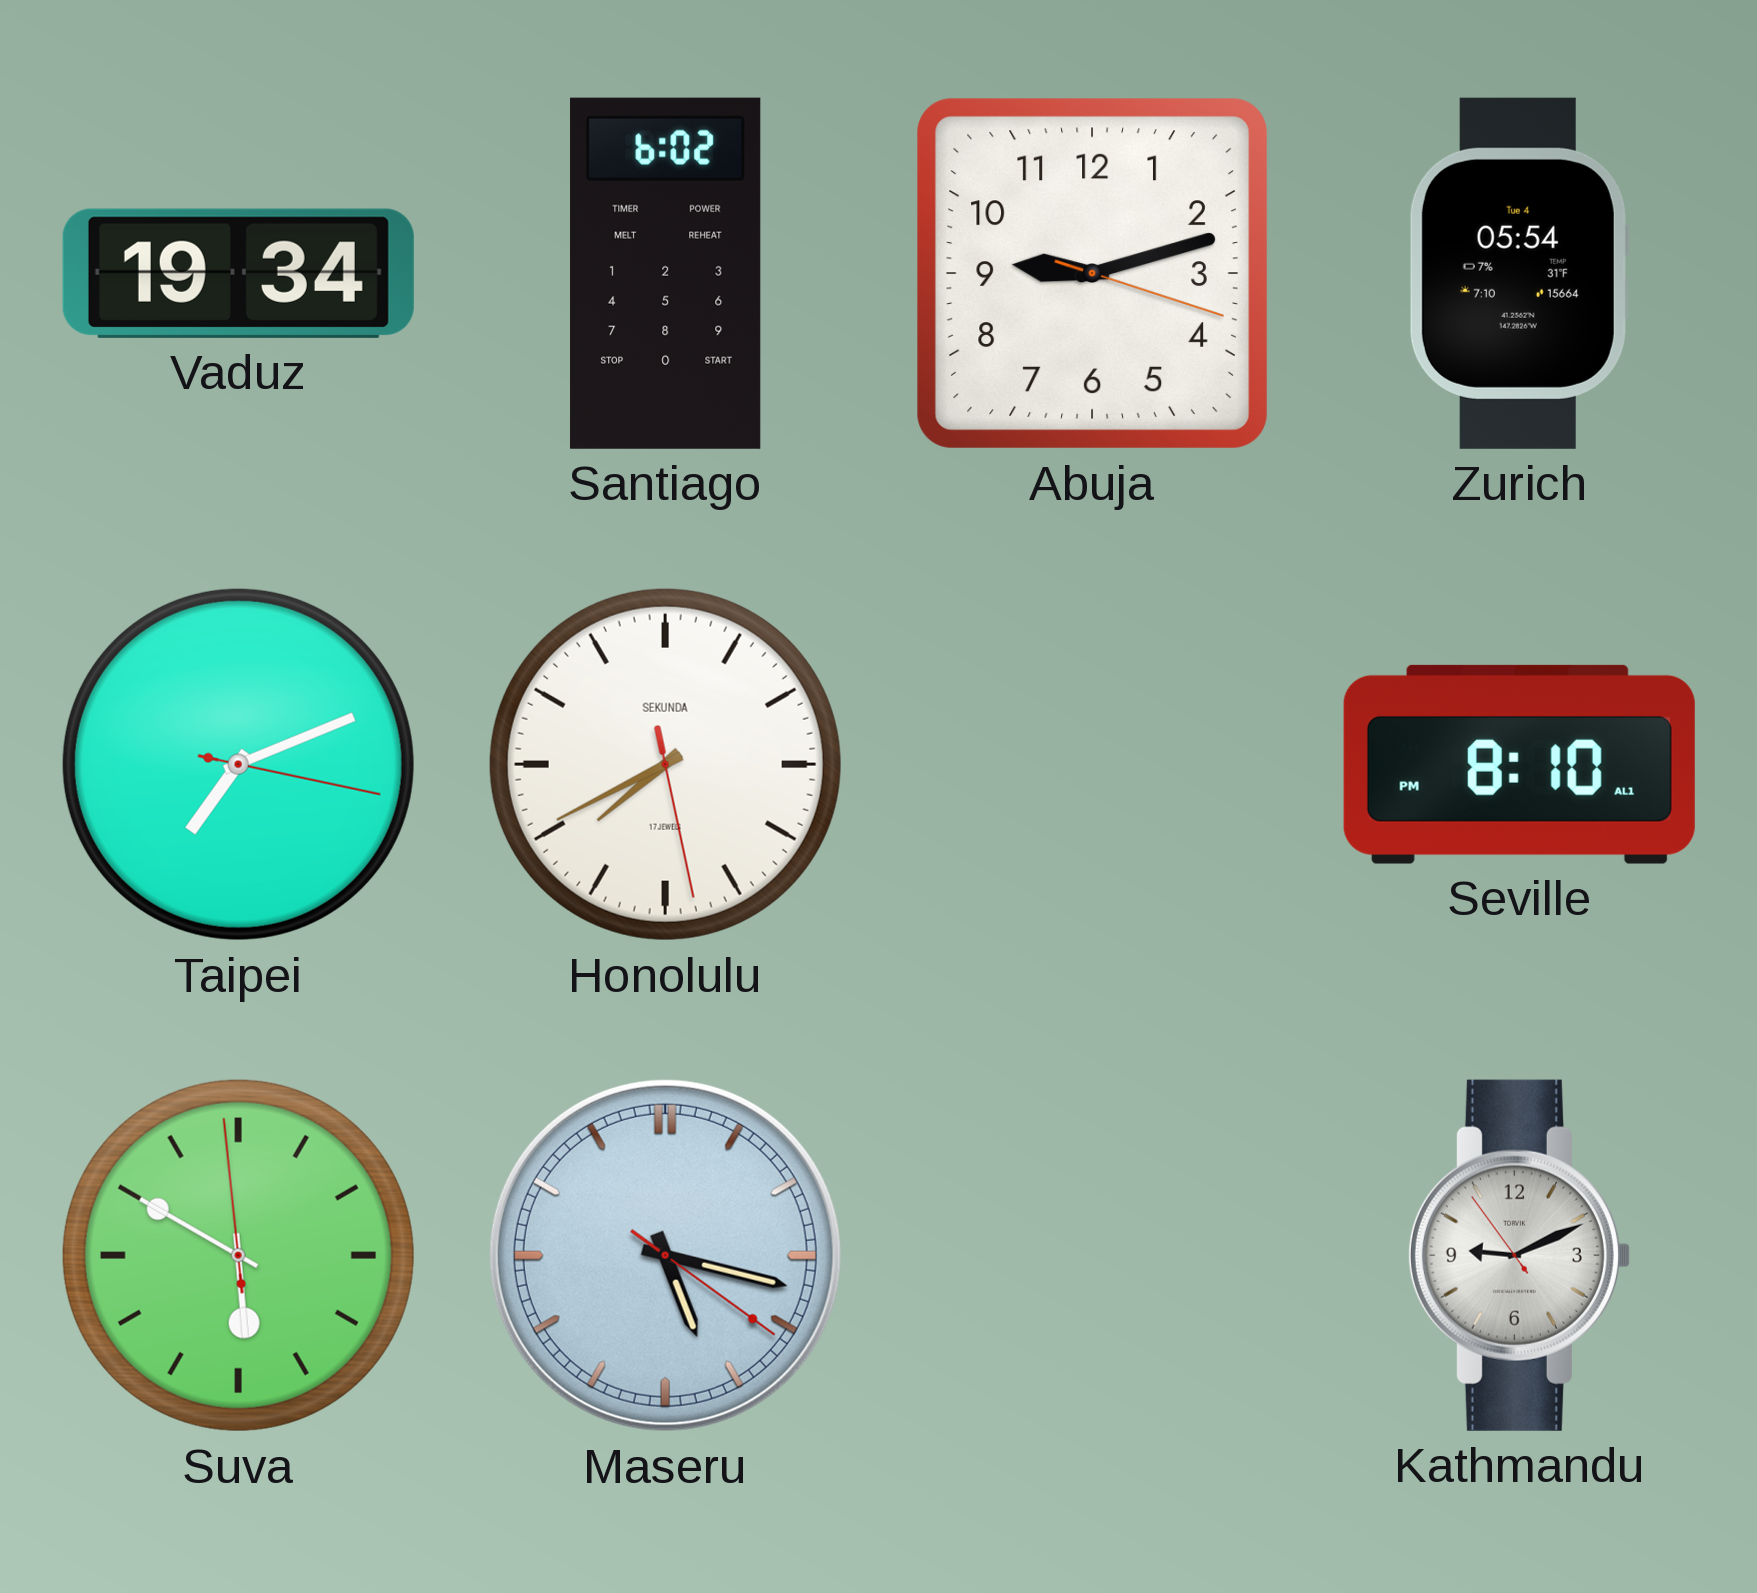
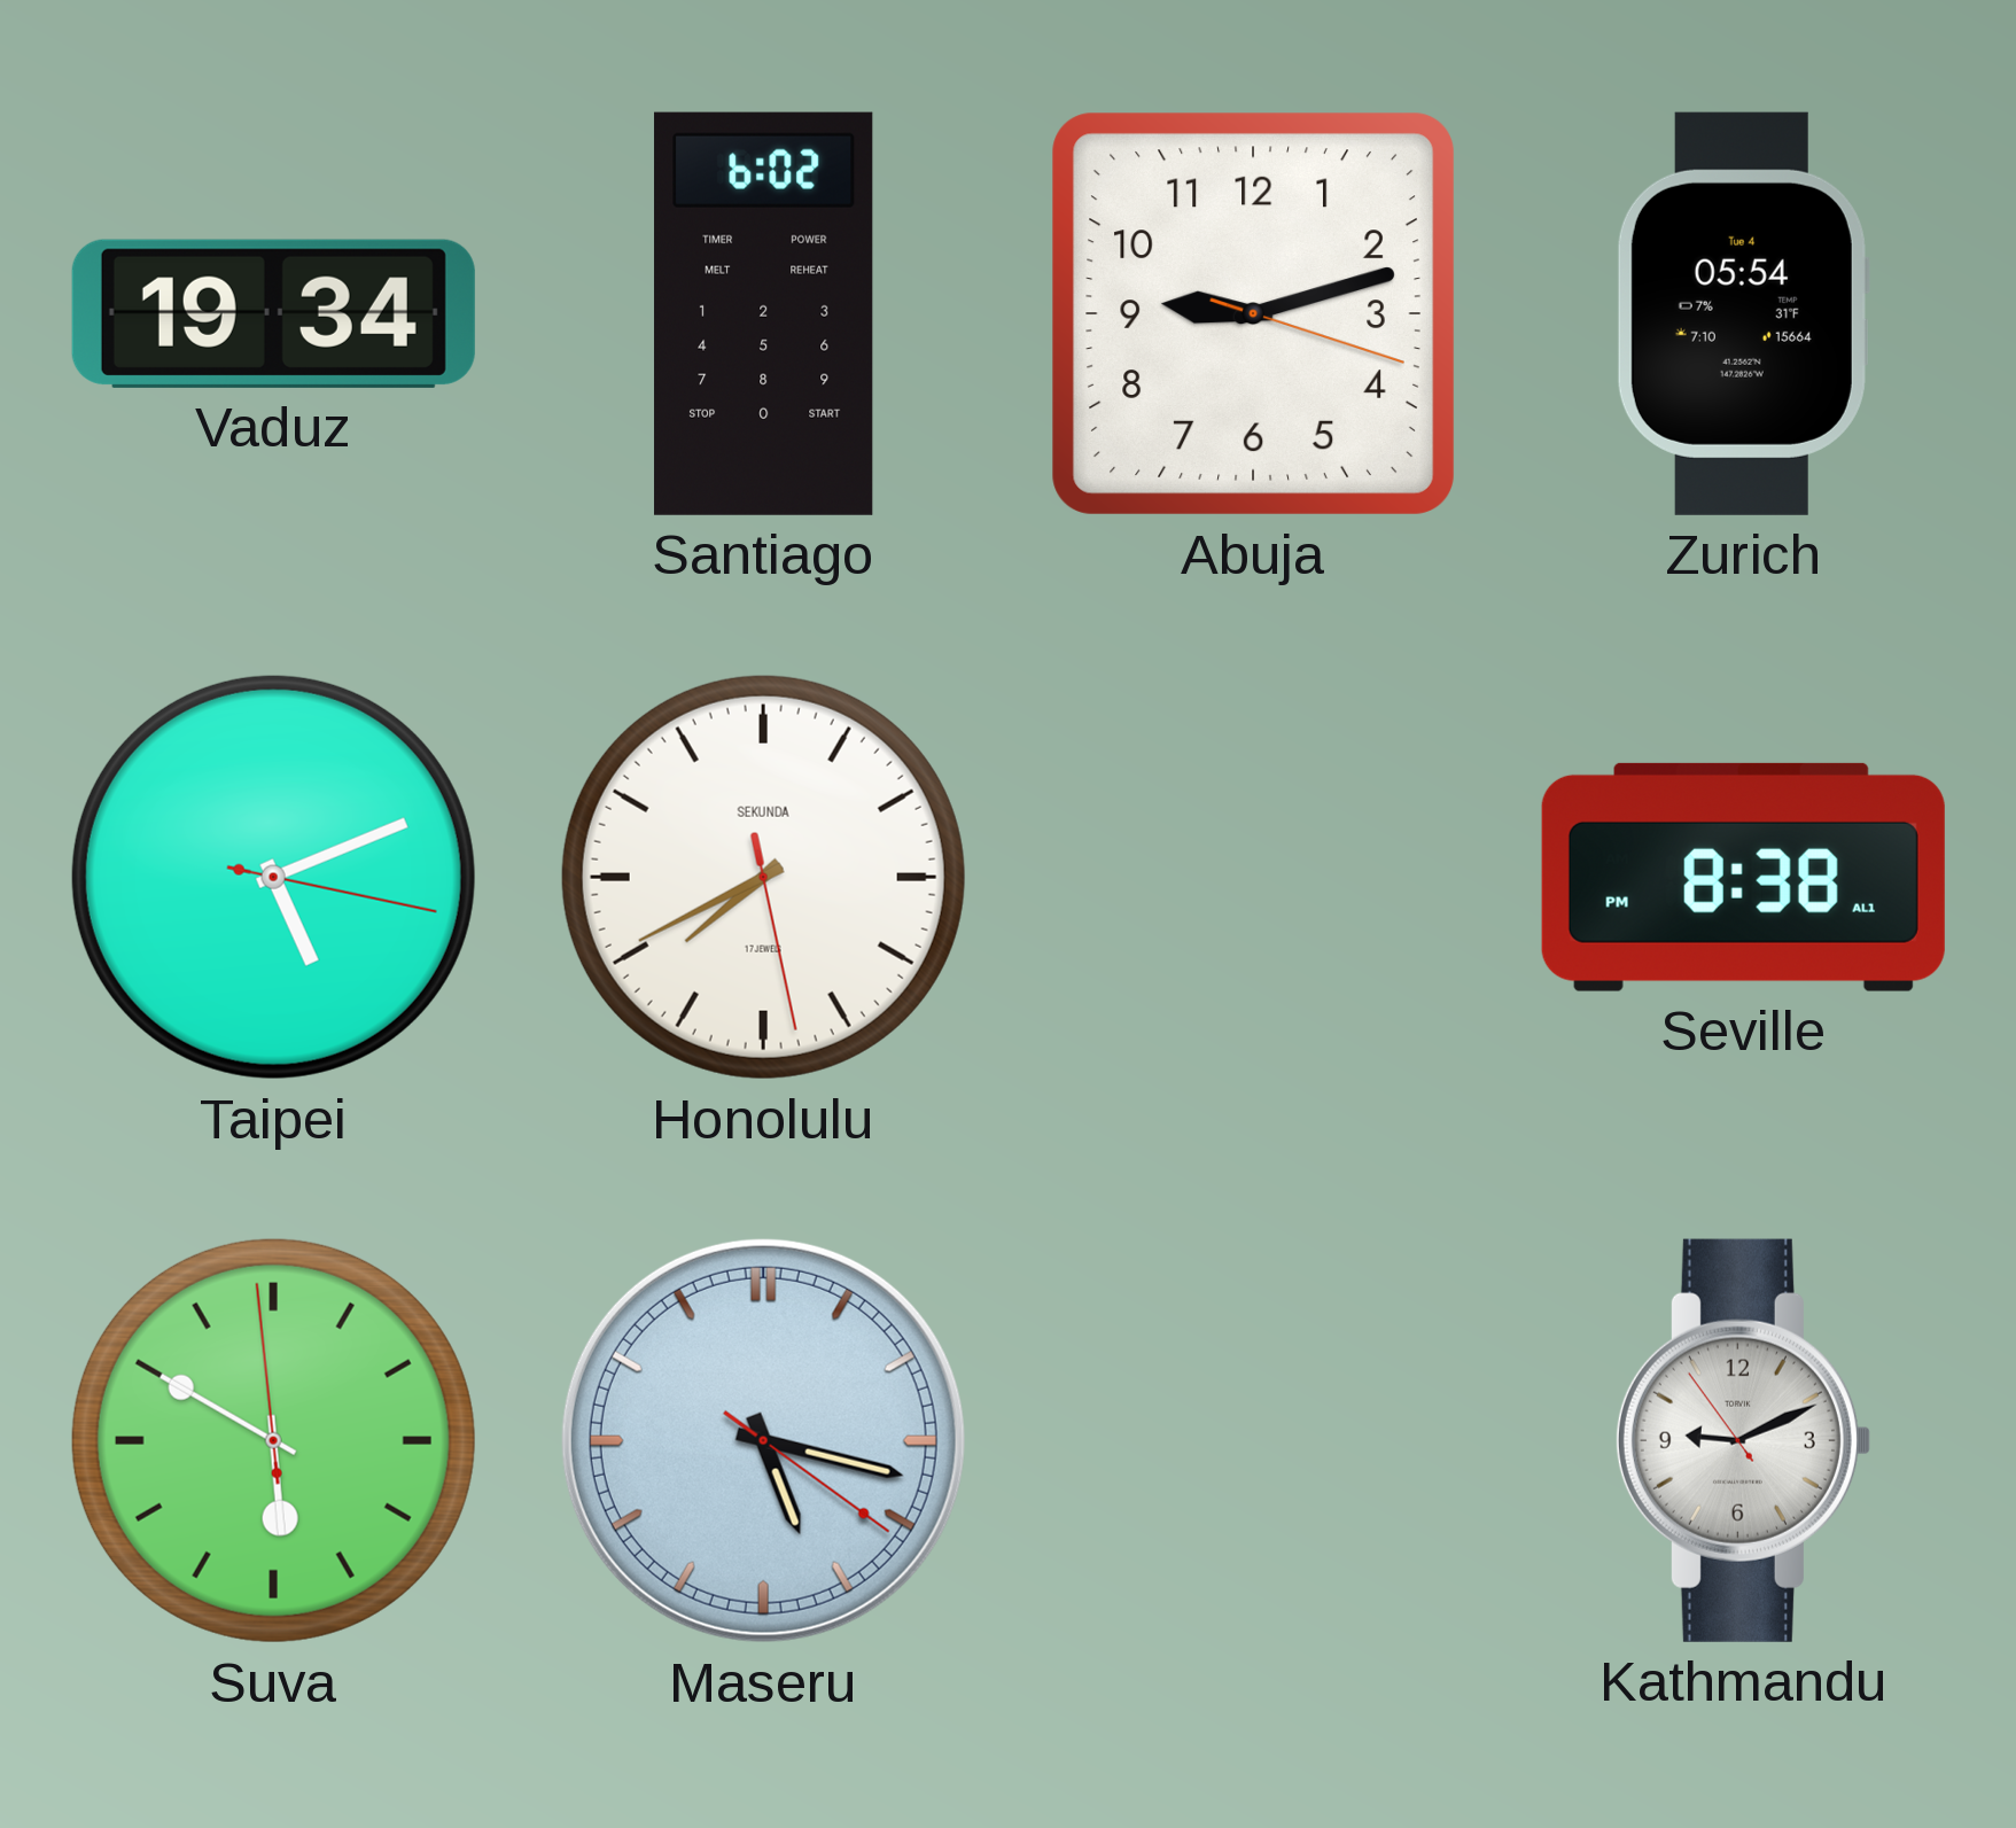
Taipei: 7:11 -> 5:11
Seville: 8:10 -> 8:38
